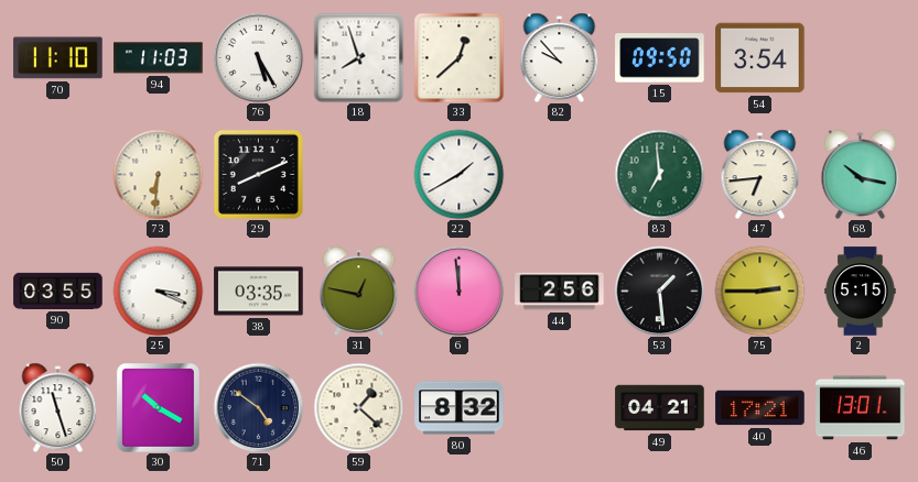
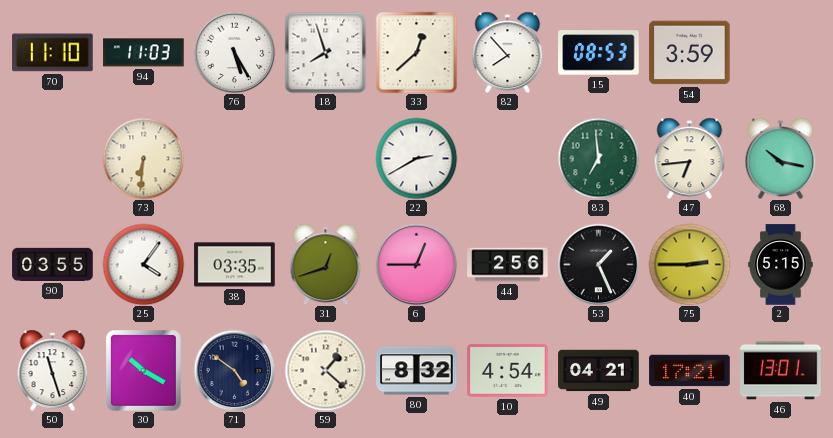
82: 9:53 -> 7:53
15: 09:50 -> 08:53
54: 3:54 -> 3:59
29: 8:11 -> none
22: 1:40 -> 2:40
25: 3:19 -> 4:06
31: 12:47 -> 12:42
6: 11:59 -> 12:45
53: 1:29 -> 1:26
10: none -> 4:54
